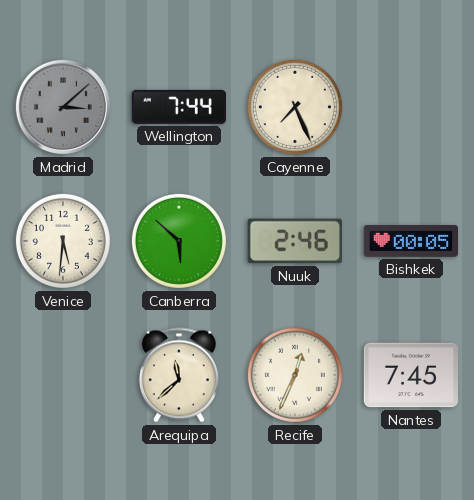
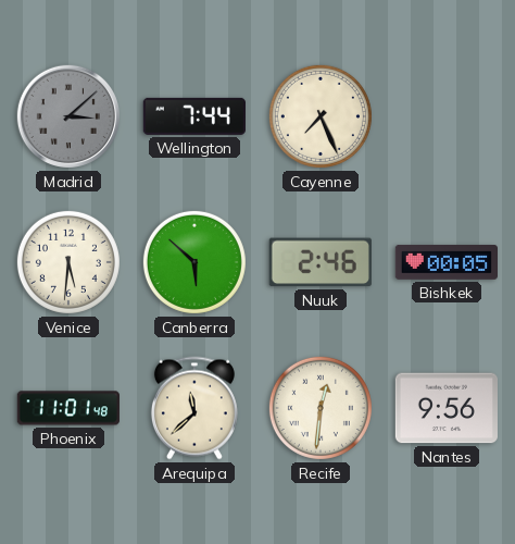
Phoenix: none -> 11:01
Recife: 12:34 -> 12:31
Nantes: 7:45 -> 9:56
